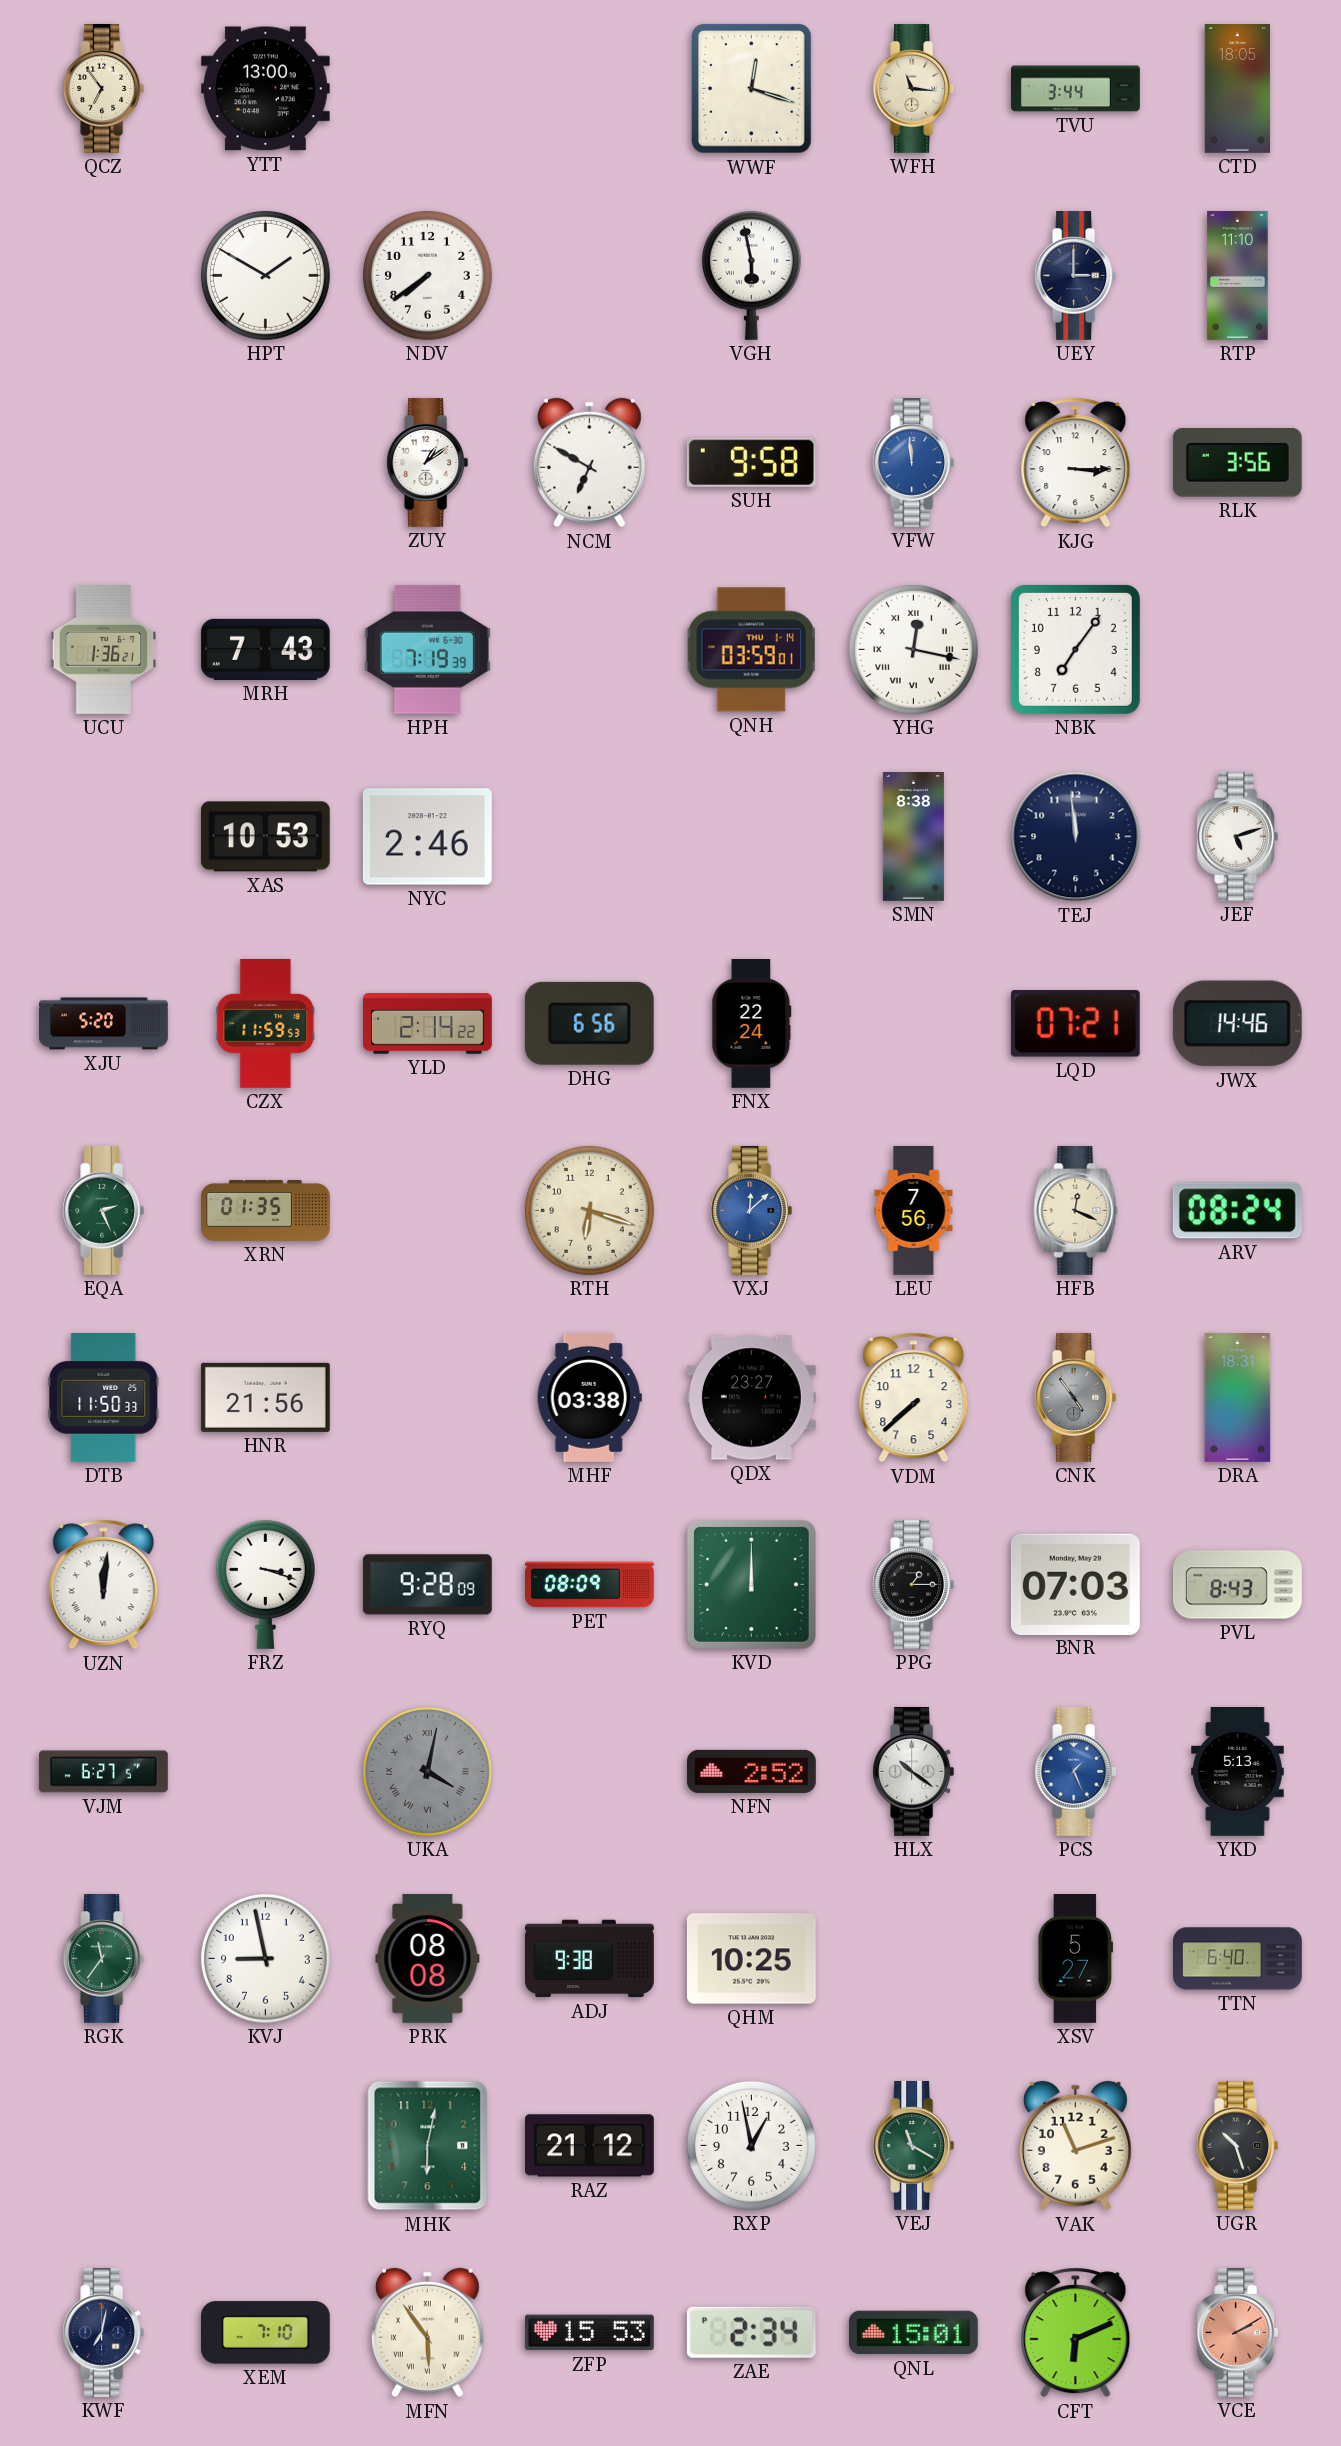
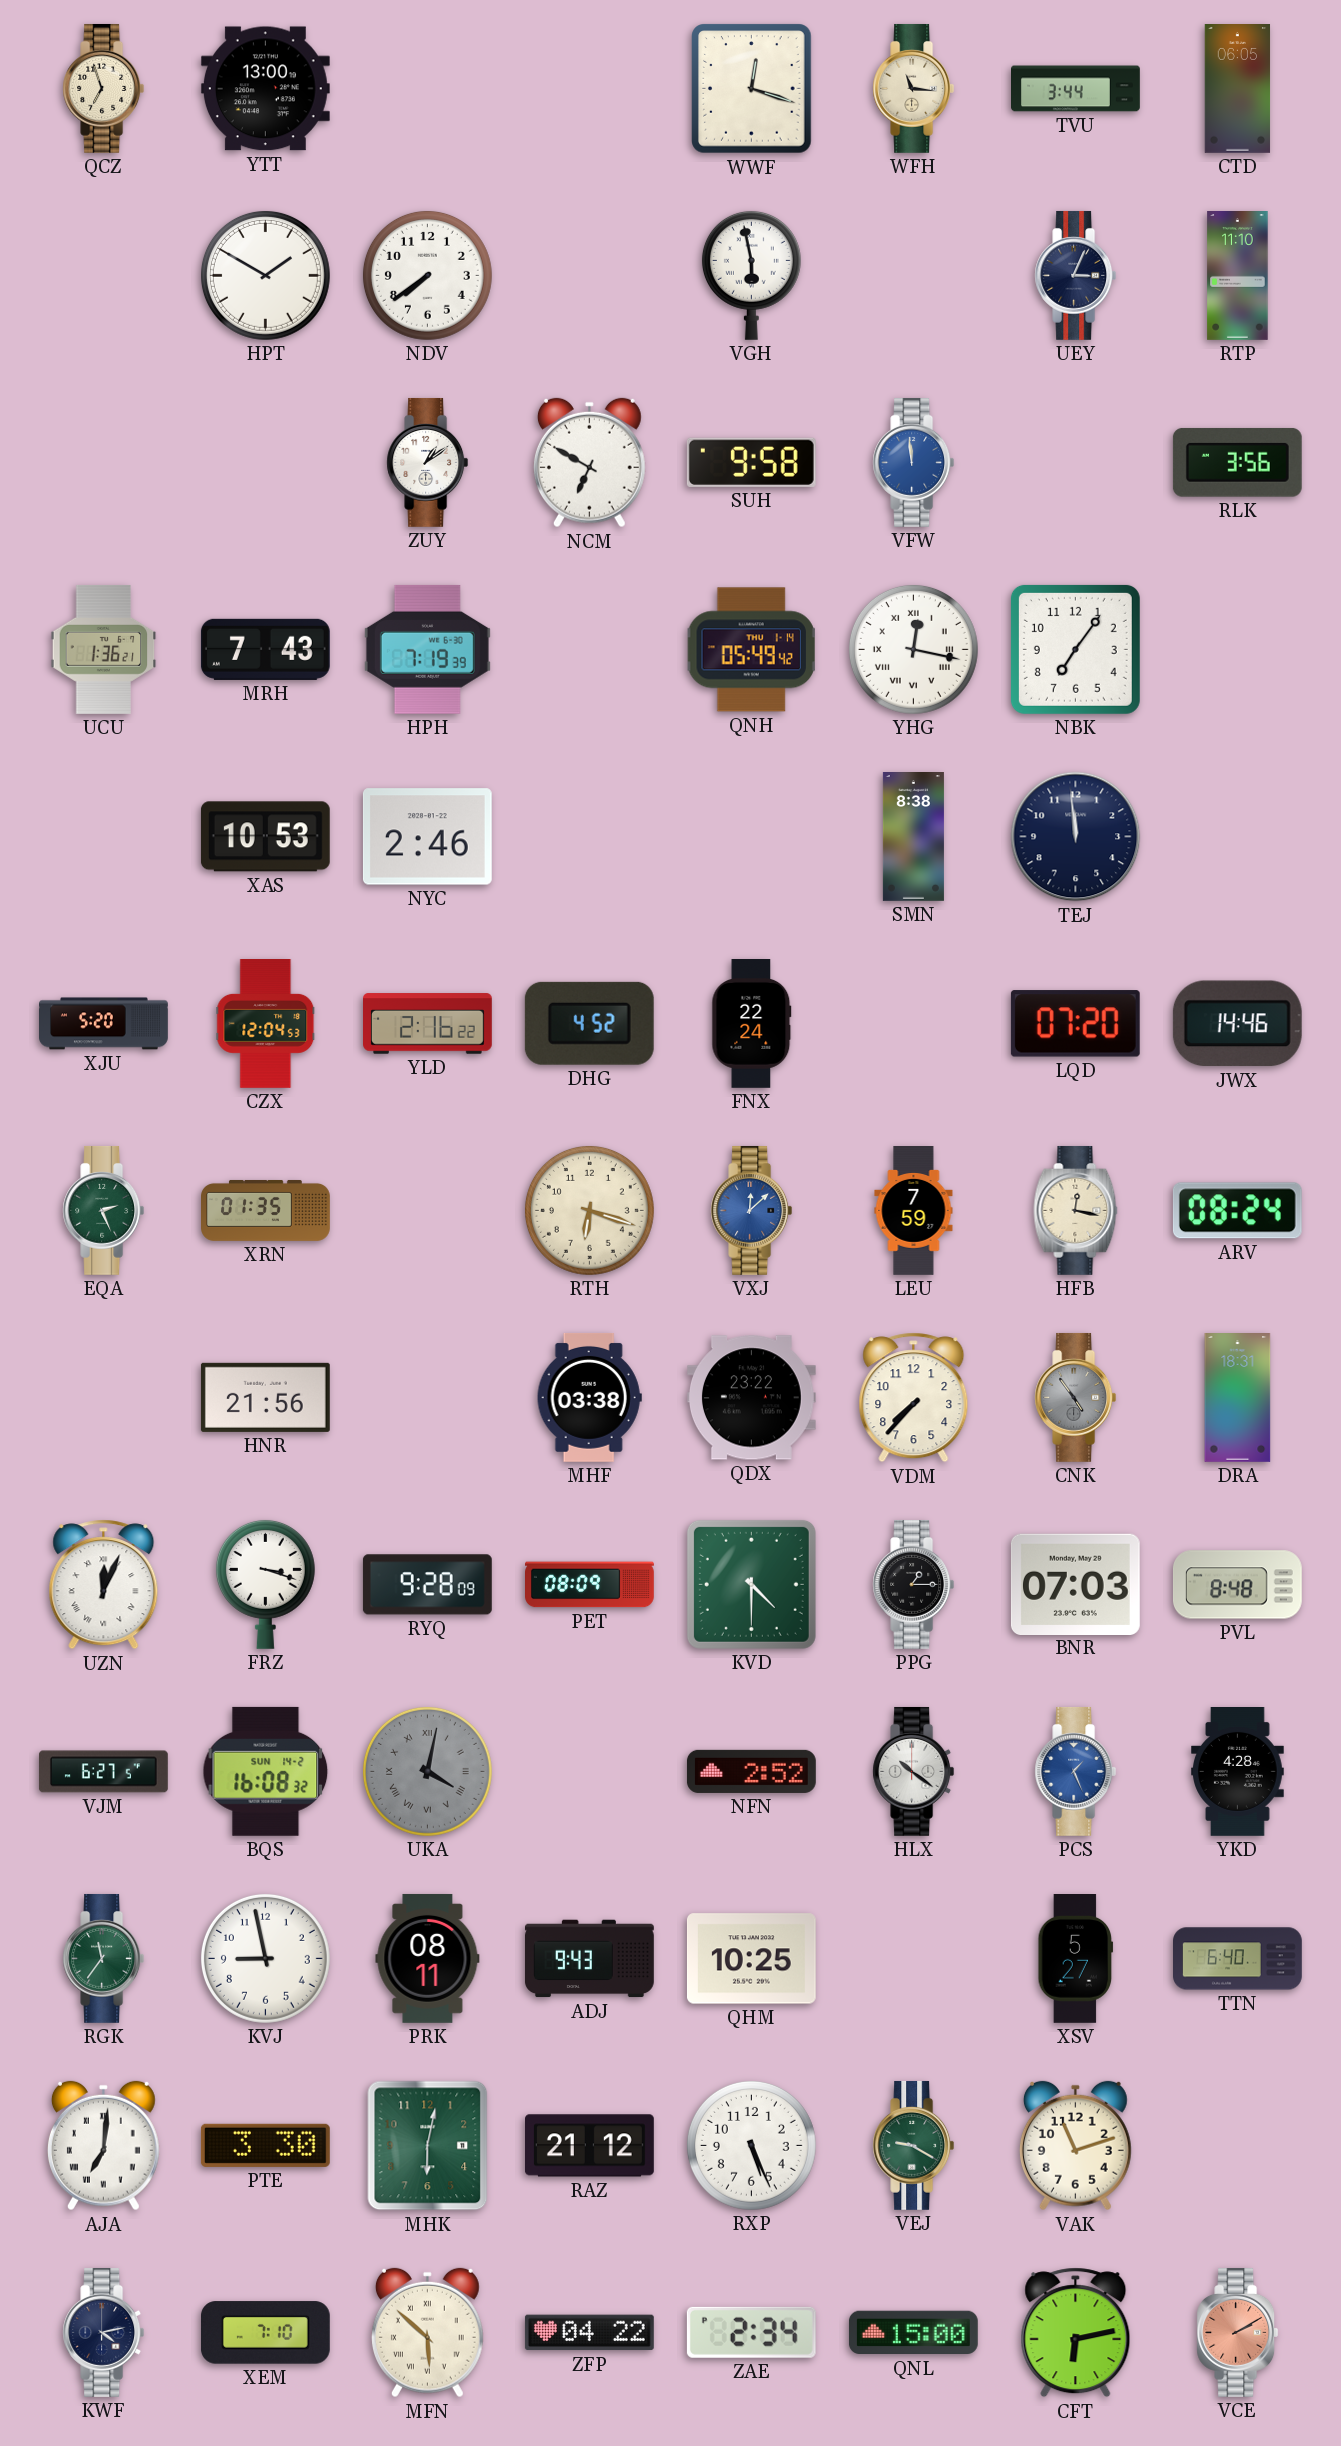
QCZ: 6:54 -> 6:57
CTD: 18:05 -> 06:05
UEY: 3:00 -> 3:04
KJG: 3:15 -> none
QNH: 03:59 -> 05:49
JEF: 5:12 -> none
CZX: 11:59 -> 12:04
YLD: 2:14 -> 2:16
DHG: 6:56 -> 4:52
LQD: 07:21 -> 07:20
LEU: 7:56 -> 7:59
HFB: 12:19 -> 12:17
DTB: 11:50 -> none
QDX: 23:27 -> 23:22
VDM: 7:38 -> 7:37
UZN: 12:01 -> 12:04
KVD: 12:00 -> 4:30
PVL: 8:43 -> 8:48
BQS: none -> 16:08
YKD: 5:13 -> 4:28
PRK: 08:08 -> 08:11
ADJ: 9:38 -> 9:43
AJA: none -> 7:01
PTE: none -> 3:30
RXP: 12:58 -> 5:26
VEJ: 11:20 -> 9:20
UGR: 10:27 -> none
KWF: 7:02 -> 4:13
MFN: 5:54 -> 5:52
ZFP: 15:53 -> 04:22
QNL: 15:01 -> 15:00
CFT: 6:11 -> 6:13
